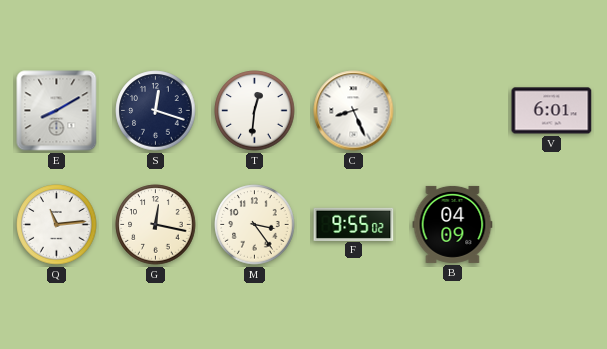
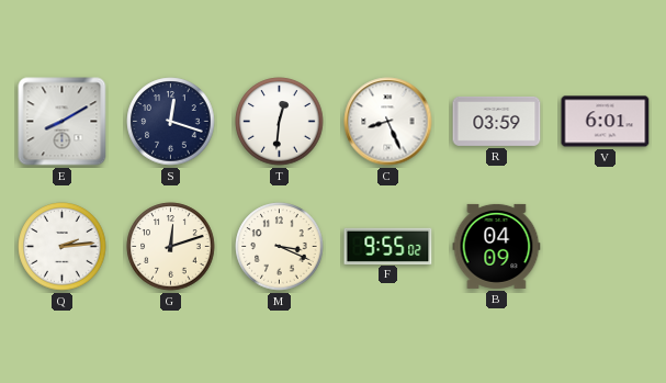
R: none -> 03:59
Q: 11:14 -> 2:14
G: 12:17 -> 12:12
M: 3:24 -> 3:19
